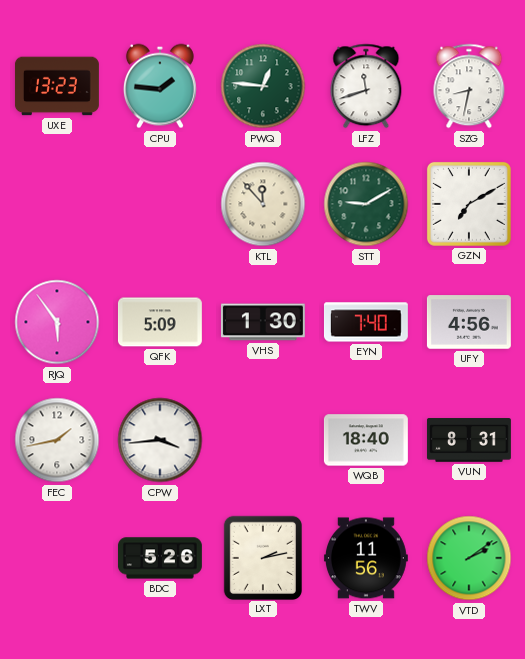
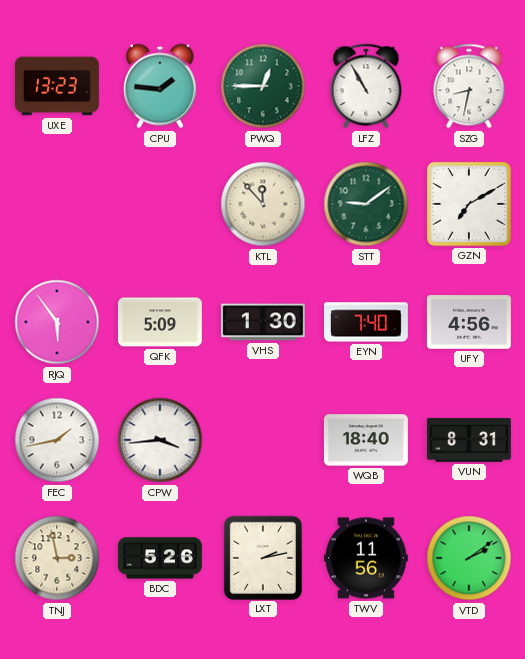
PWQ: 12:46 -> 12:45
LFZ: 11:42 -> 10:55
STT: 9:10 -> 9:09
TNJ: none -> 2:58
